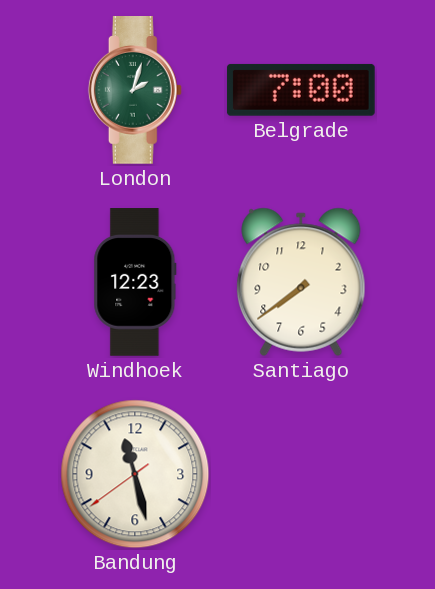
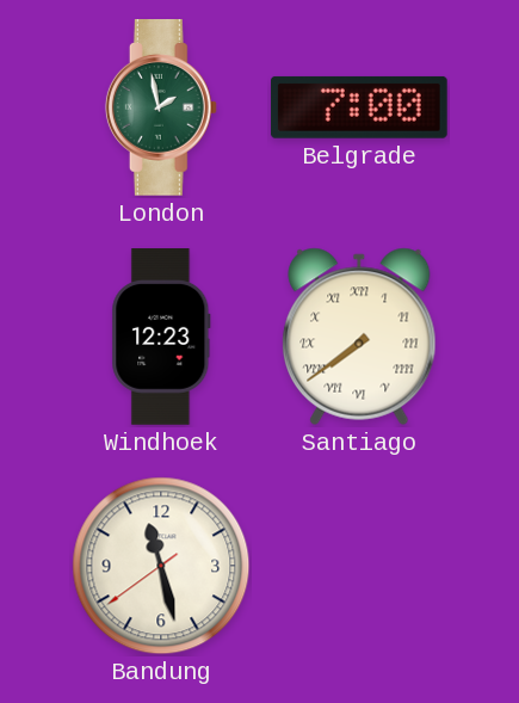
London: 2:03 -> 1:58
Santiago numerals: Arabic -> Roman
